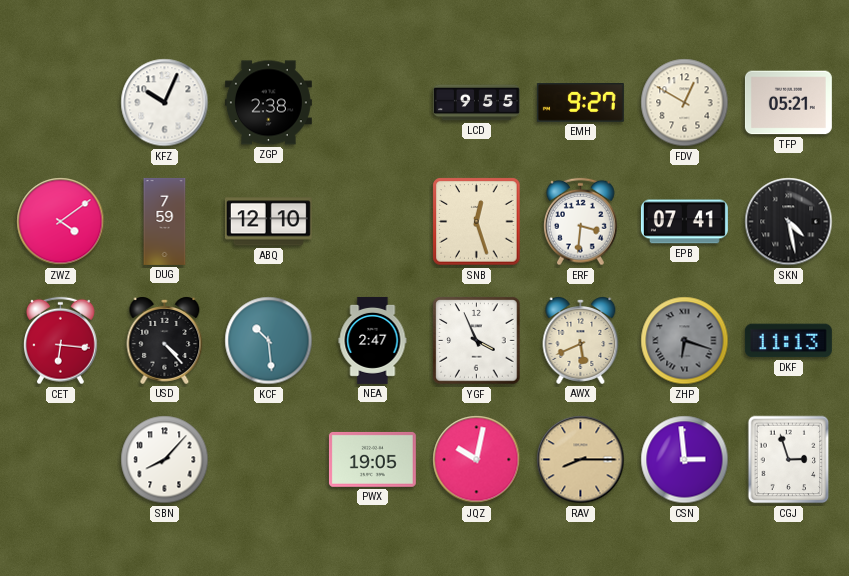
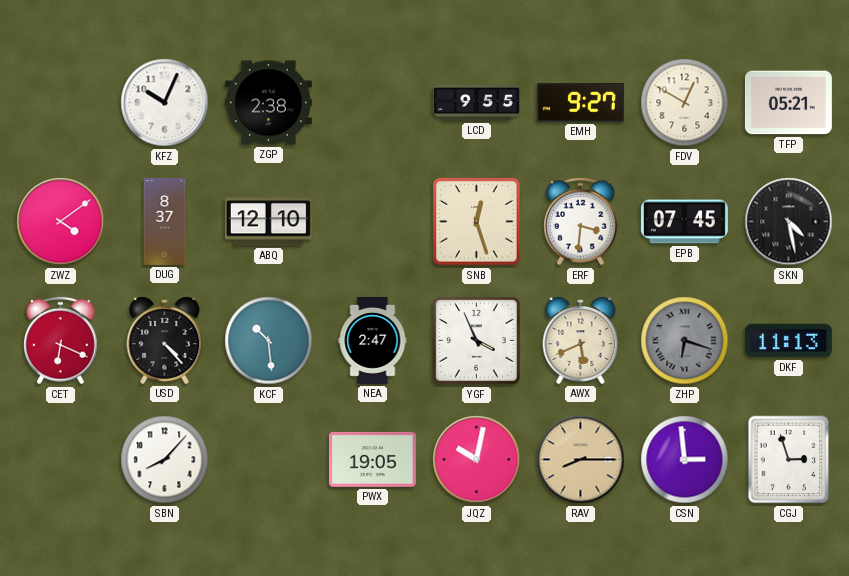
DUG: 7:59 -> 8:37
EPB: 07:41 -> 07:45
CET: 6:16 -> 6:19
